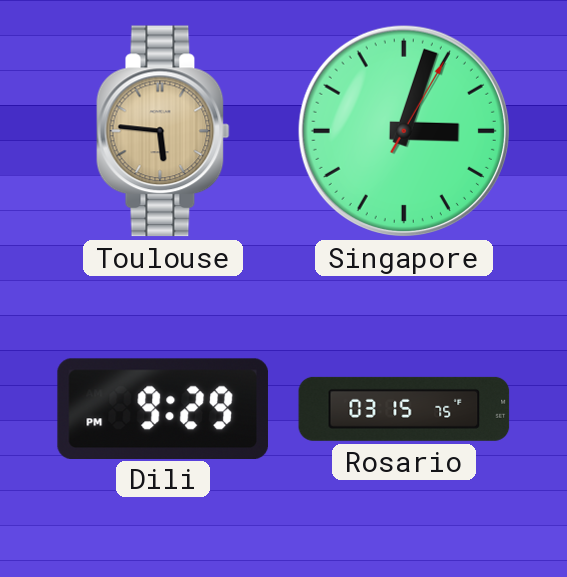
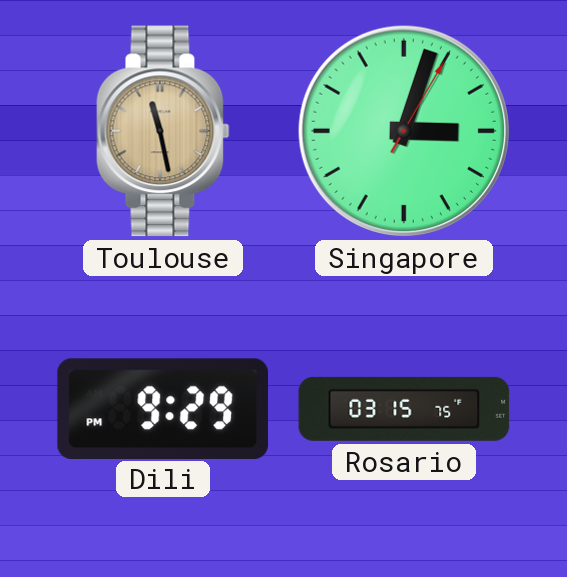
Toulouse: 5:46 -> 11:28
